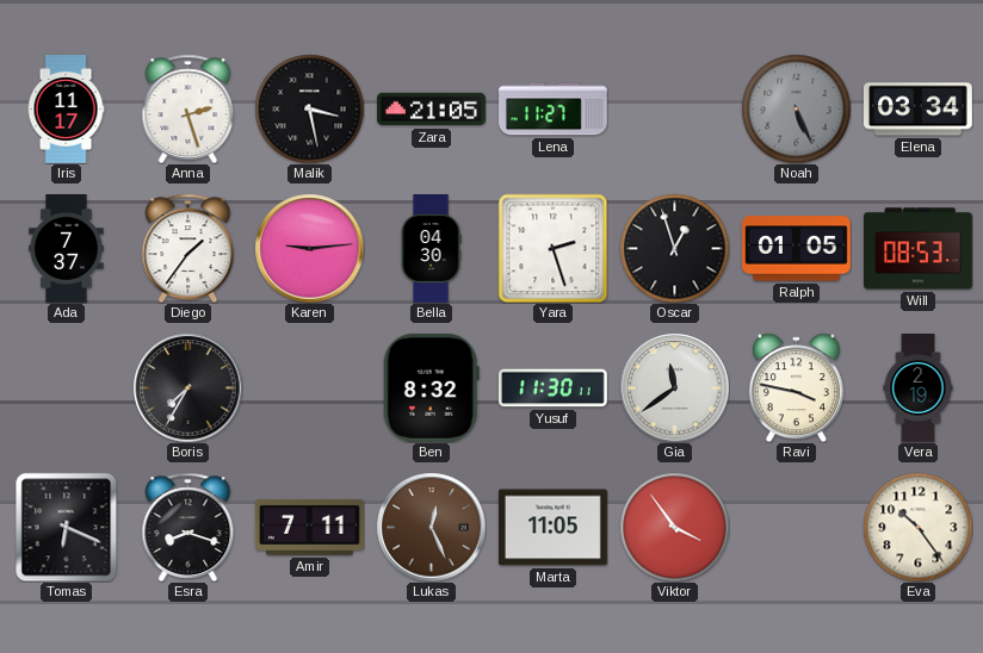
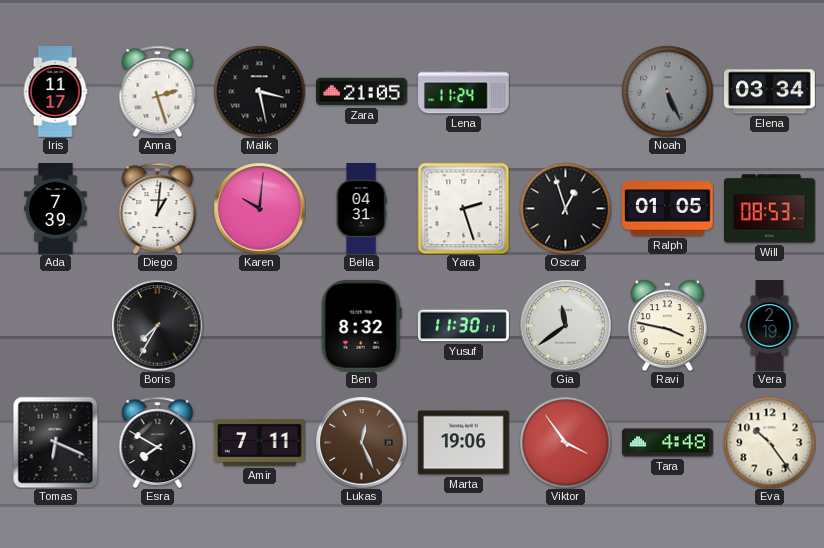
Lena: 11:27 -> 11:24
Ada: 7:37 -> 7:39
Diego: 1:36 -> 1:01
Karen: 9:14 -> 10:01
Bella: 04:30 -> 04:31
Esra: 8:18 -> 7:50
Marta: 11:05 -> 19:06
Tara: none -> 4:48
